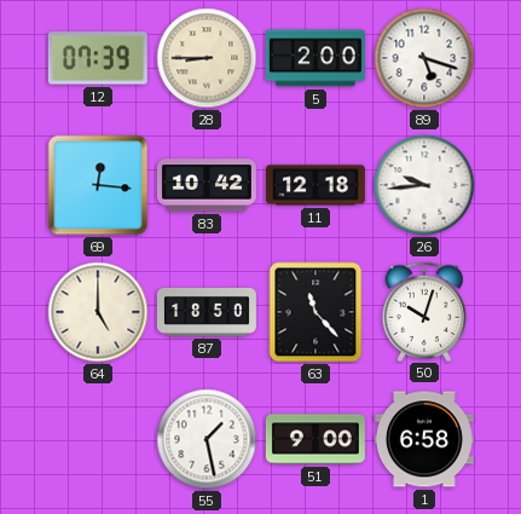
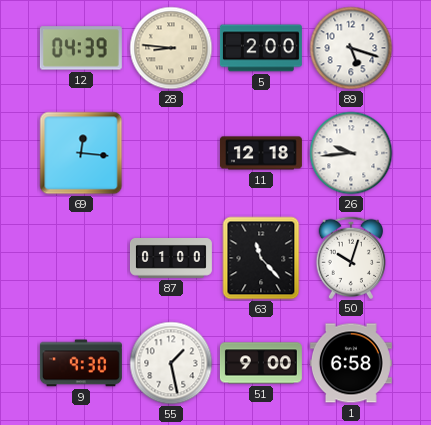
12: 07:39 -> 04:39
28: 8:45 -> 8:46
83: 10:42 -> none
64: 5:00 -> none
87: 18:50 -> 01:00
9: none -> 9:30
